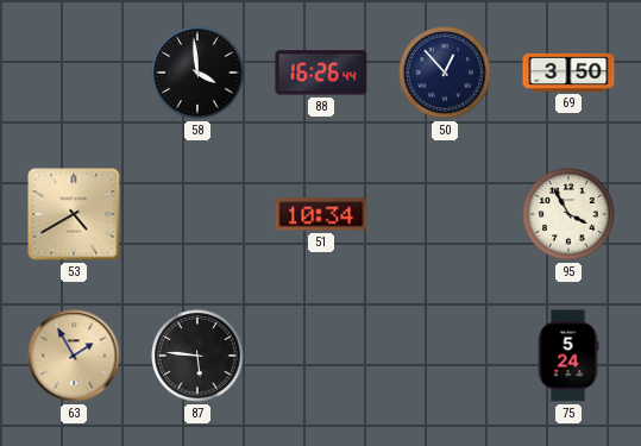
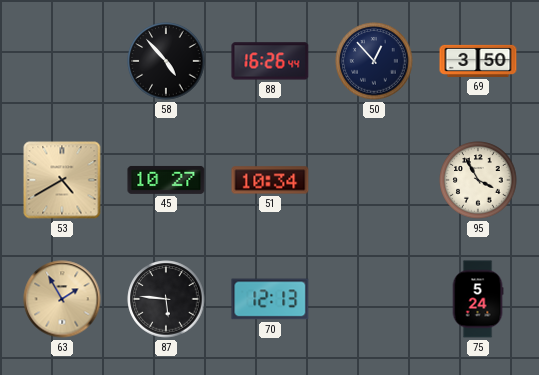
58: 3:59 -> 4:53
45: none -> 10:27
70: none -> 12:13
